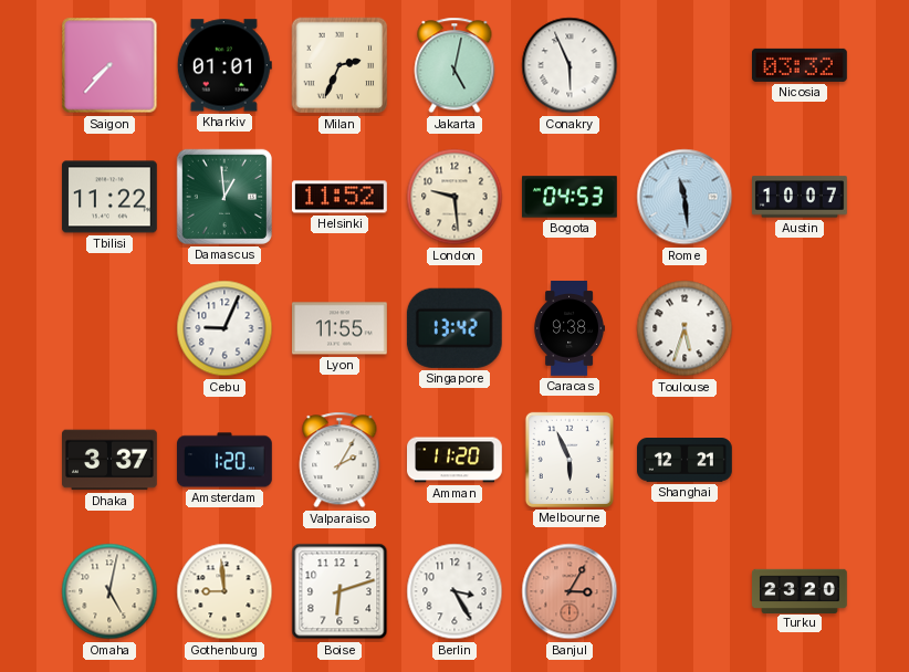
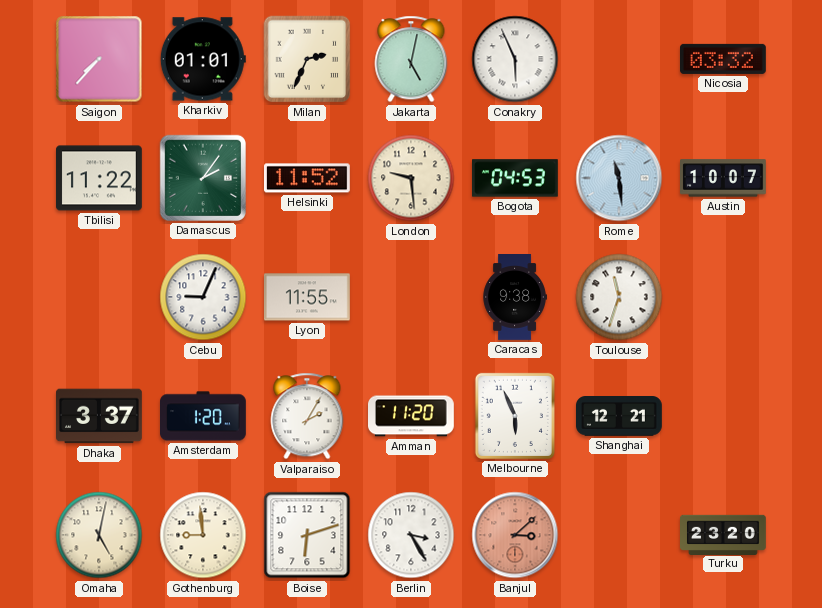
Damascus: 12:59 -> 2:06
Singapore: 13:42 -> none
Toulouse: 5:33 -> 11:33
Banjul: 3:05 -> 3:08
